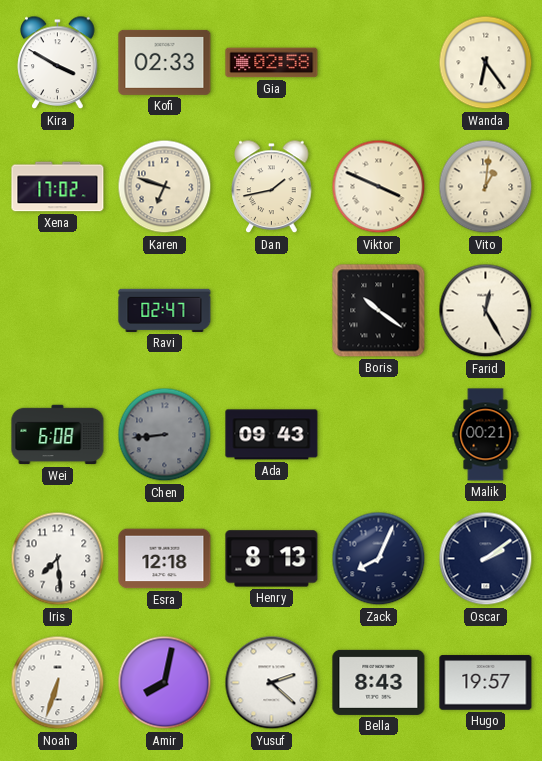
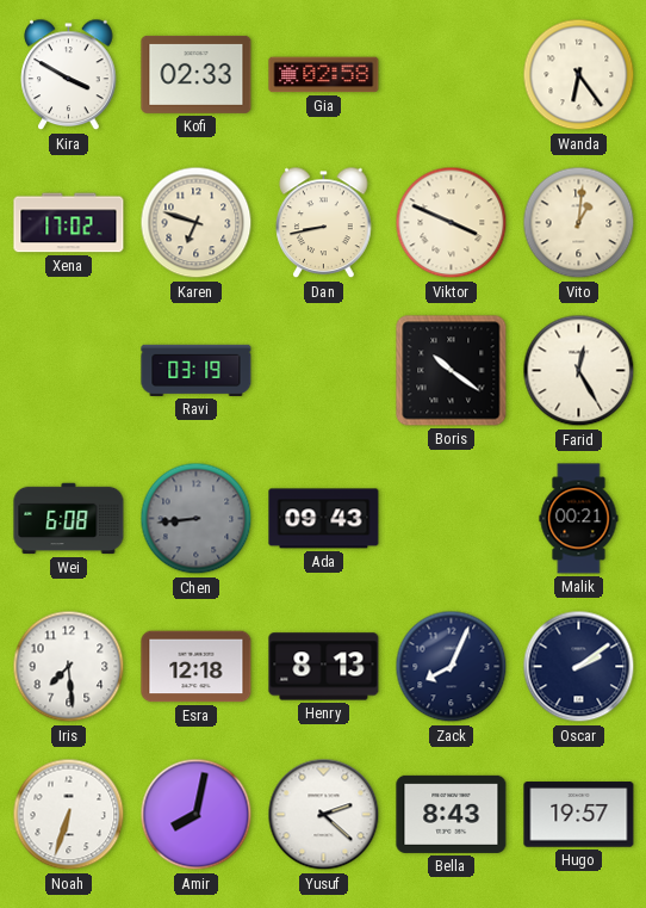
Dan: 1:43 -> 8:43
Ravi: 02:47 -> 03:19
